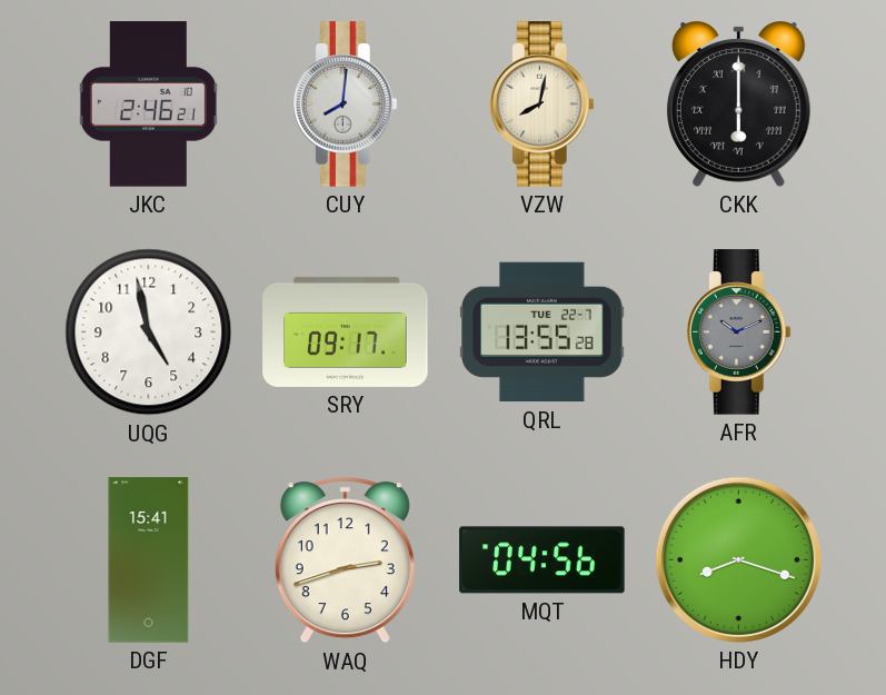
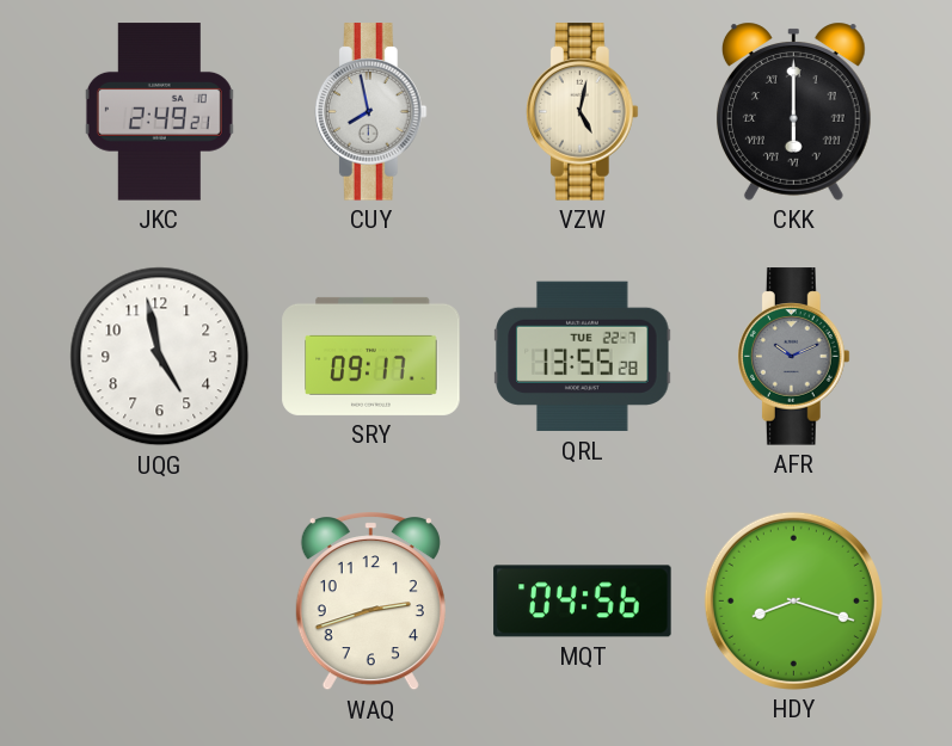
JKC: 2:46 -> 2:49
CUY: 8:01 -> 7:58
VZW: 8:02 -> 5:02
DGF: 15:41 -> none
